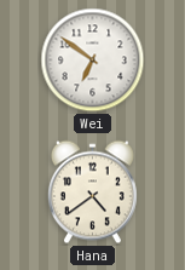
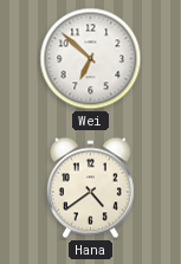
Wei: 6:51 -> 6:52
